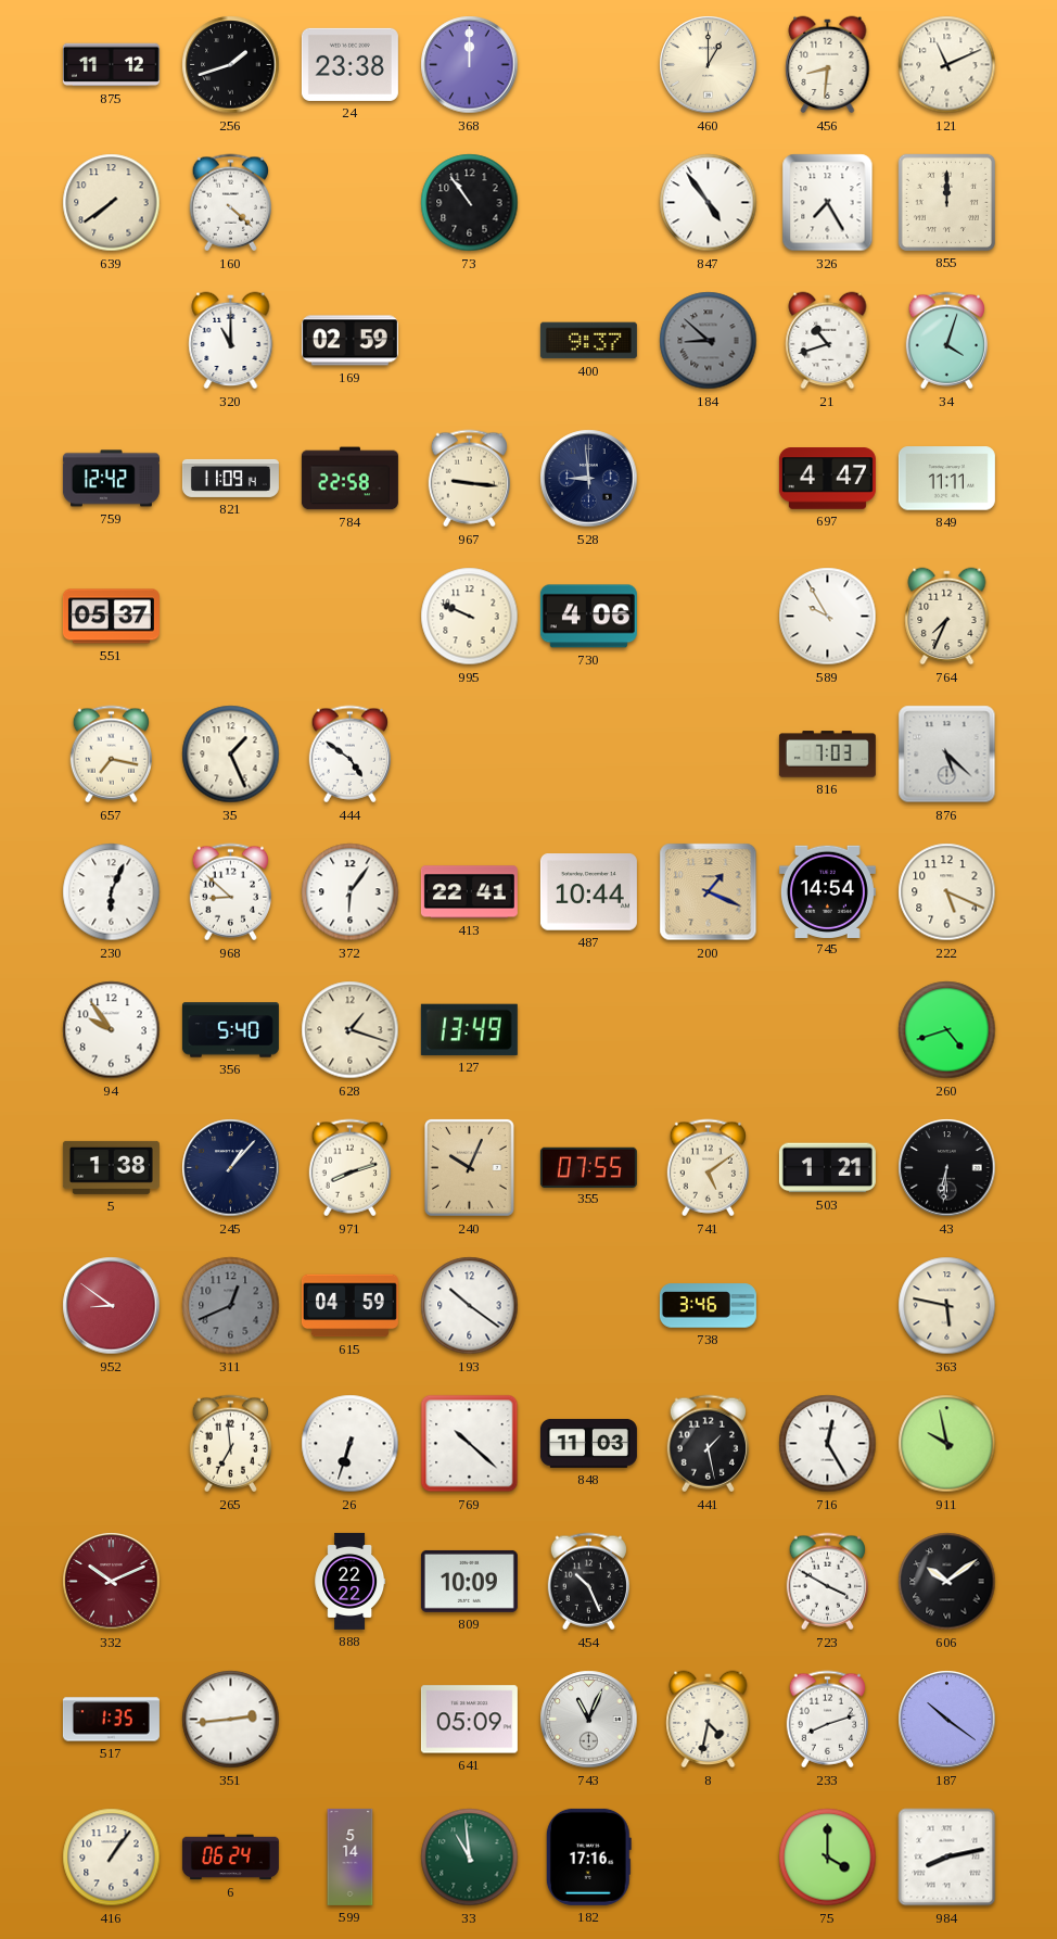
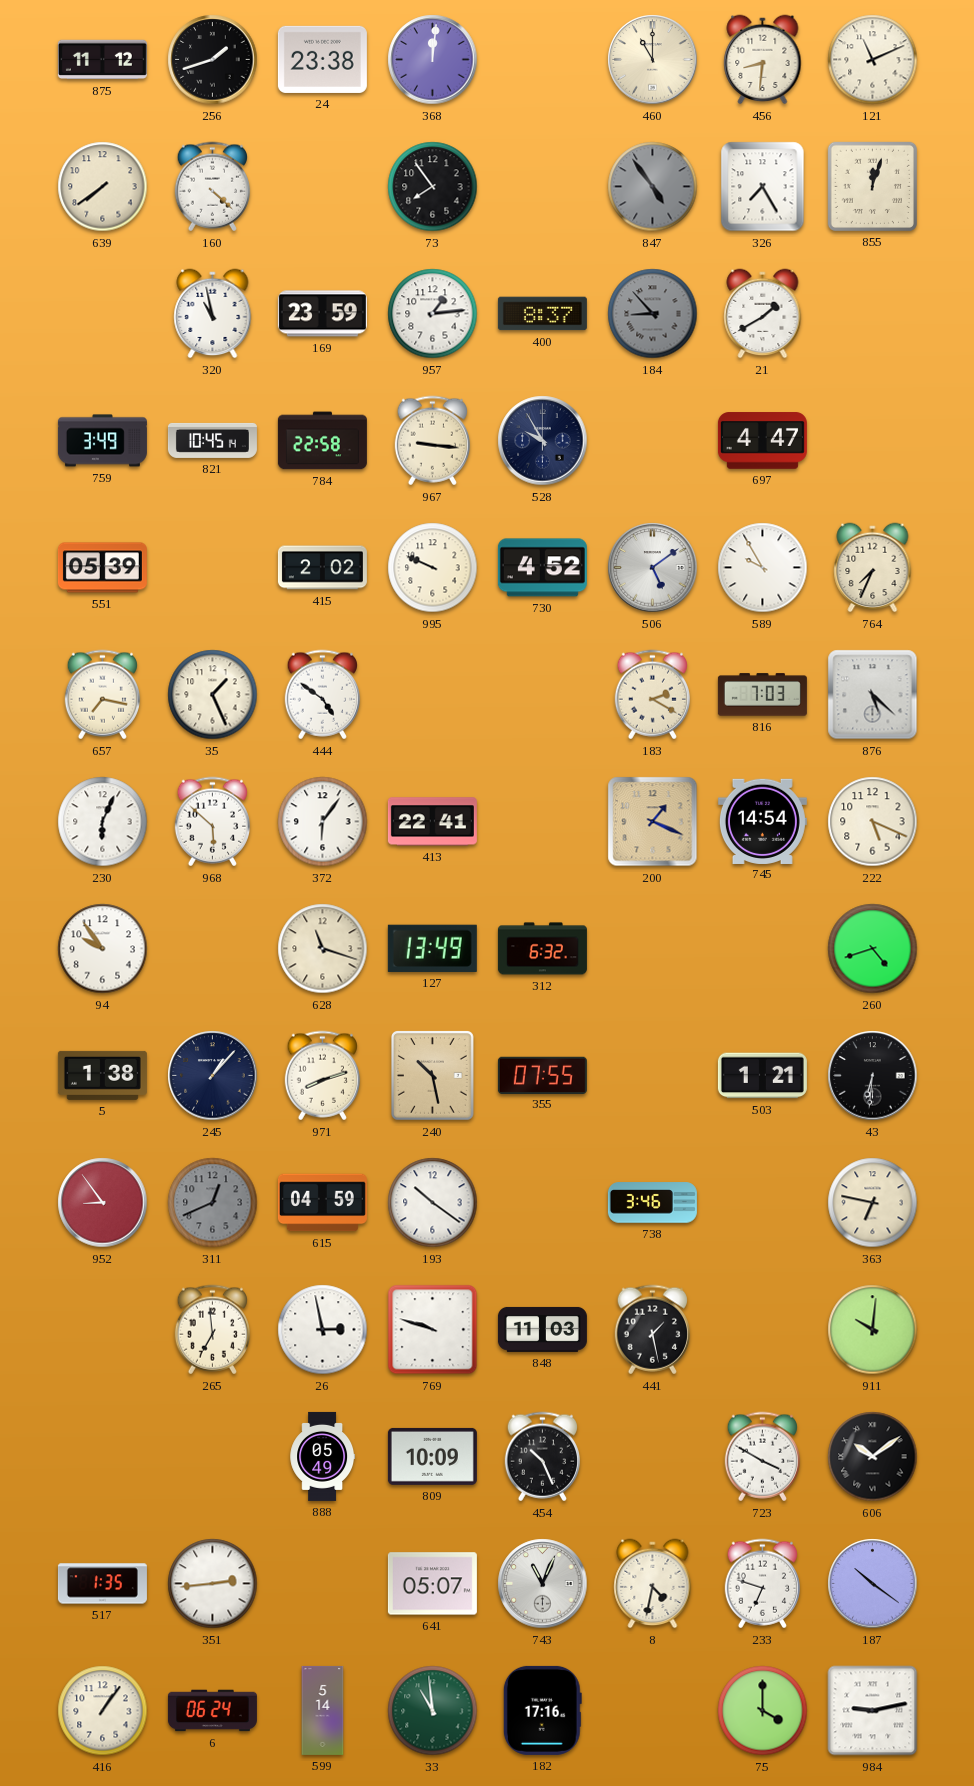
368: 12:00 -> 12:01
460: 1:00 -> 11:00
73: 10:54 -> 7:54
847 dial: white -> grey
855: 12:00 -> 12:03
320: 11:00 -> 10:58
169: 02:59 -> 23:59
957: none -> 1:14
400: 9:37 -> 8:37
184: 8:52 -> 8:53
21: 10:42 -> 1:40
34: 4:03 -> none
759: 12:42 -> 3:49
821: 11:09 -> 10:45
528: 8:59 -> 9:55
849: 11:11 -> none
551: 05:37 -> 05:39
415: none -> 2:02
730: 4:06 -> 4:52
506: none -> 5:09
183: none -> 2:20
968: 8:52 -> 5:52
487: 10:44 -> none
356: 5:40 -> none
628: 1:18 -> 11:18
312: none -> 6:32
240: 10:04 -> 10:28
741: 5:09 -> none
952: 8:51 -> 8:54
363: 5:47 -> 6:47
26: 6:33 -> 2:58
769: 10:22 -> 9:48
716: 12:25 -> none
911: 9:58 -> 10:01
332: 10:11 -> none
888: 22:22 -> 05:49
641: 05:09 -> 05:07
233: 8:12 -> 6:48
984: 8:13 -> 9:13
